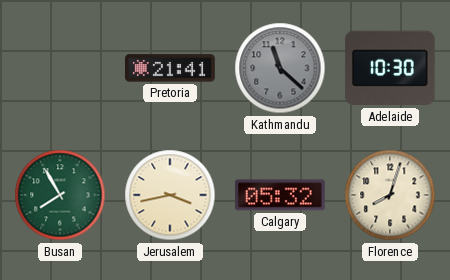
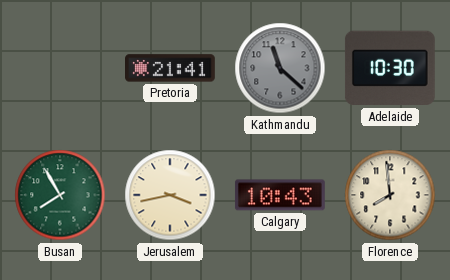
Calgary: 05:32 -> 10:43
Florence: 8:03 -> 7:59
